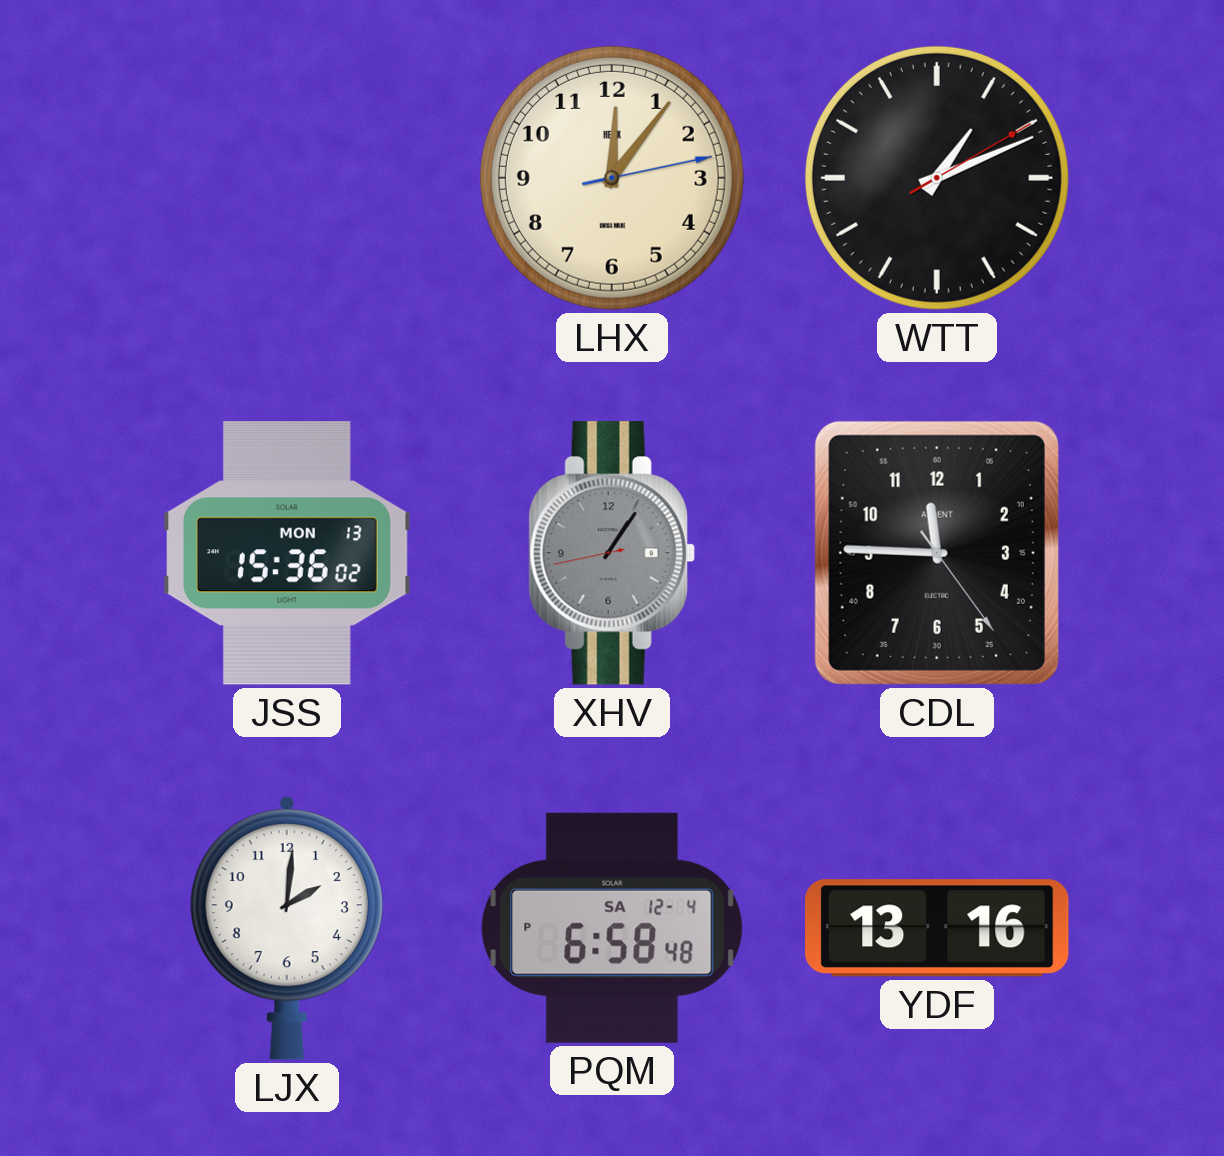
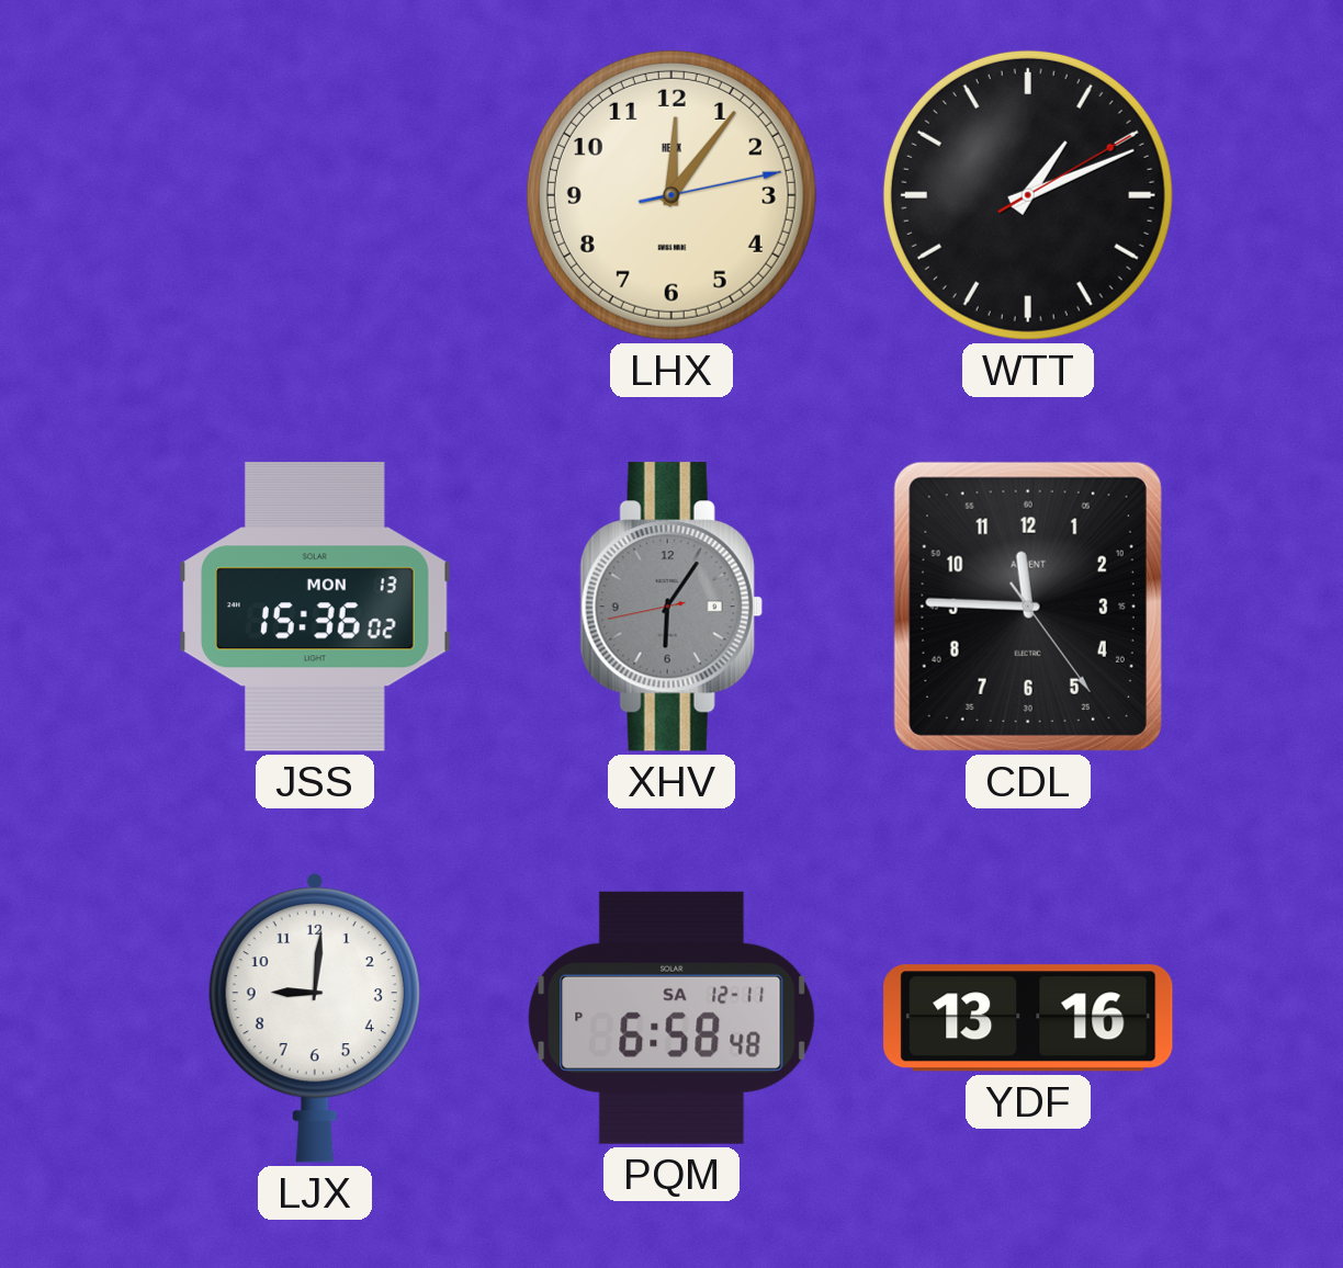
XHV: 1:05 -> 6:05
LJX: 2:01 -> 9:01
PQM date: SA 12-4 -> SA 12-11
